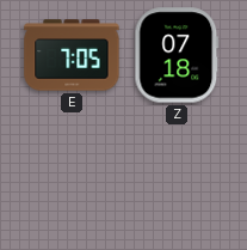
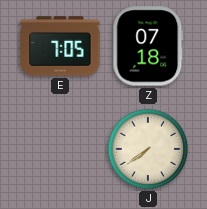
J: none -> 7:39
